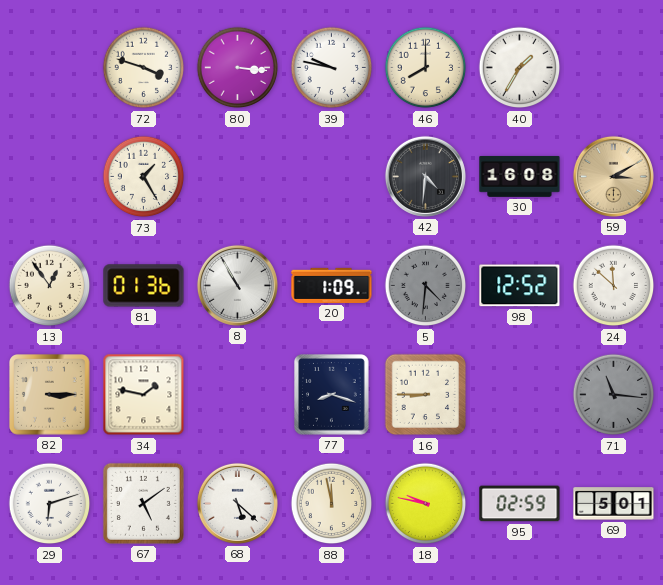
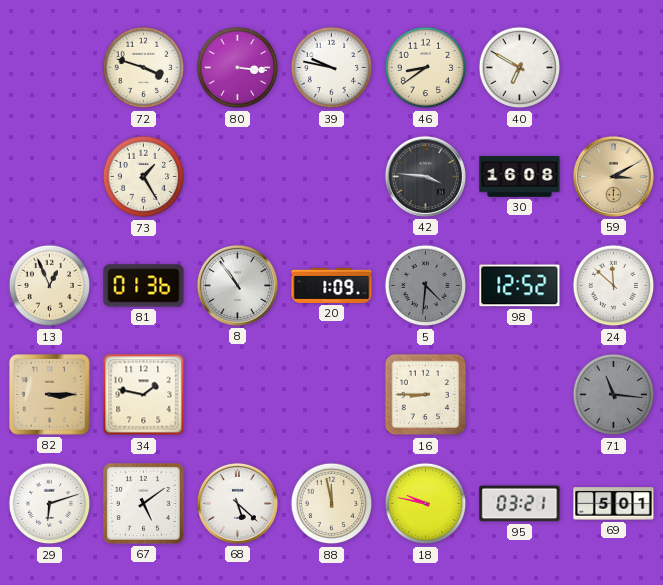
46: 8:00 -> 8:39
40: 1:35 -> 6:50
42: 4:31 -> 3:46
13: 12:54 -> 12:56
8: 10:55 -> 10:54
77: 8:18 -> none
95: 02:59 -> 03:21
